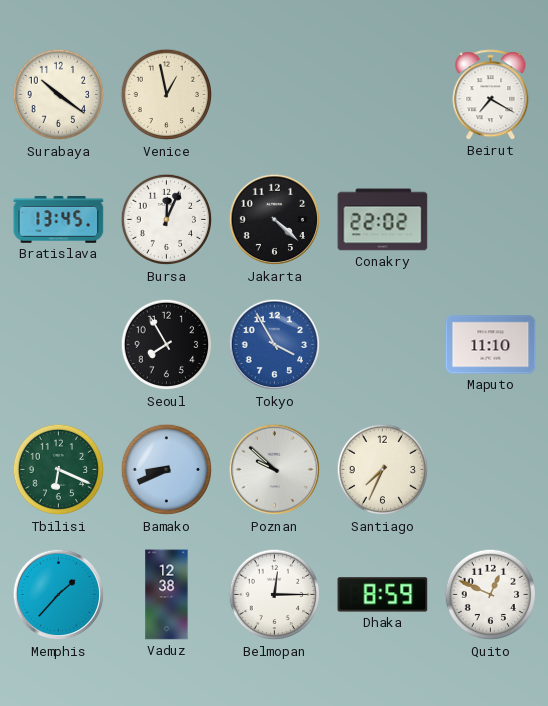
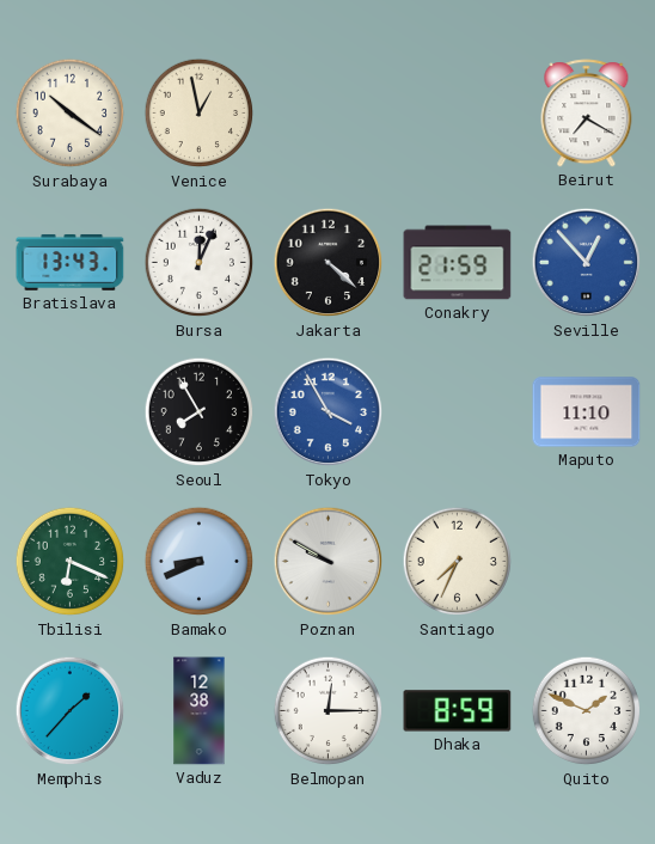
Bratislava: 13:45 -> 13:43
Conakry: 22:02 -> 21:59
Seville: none -> 12:53
Poznan: 9:52 -> 9:50
Quito: 12:49 -> 1:49
